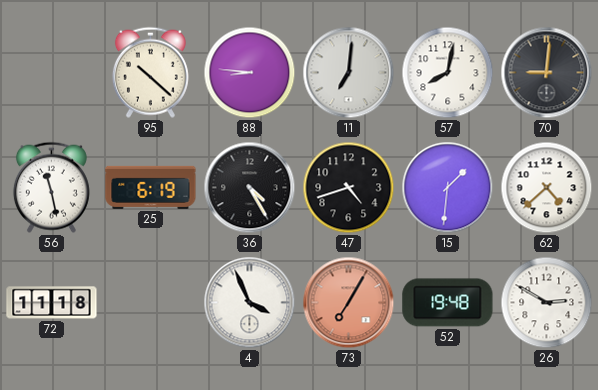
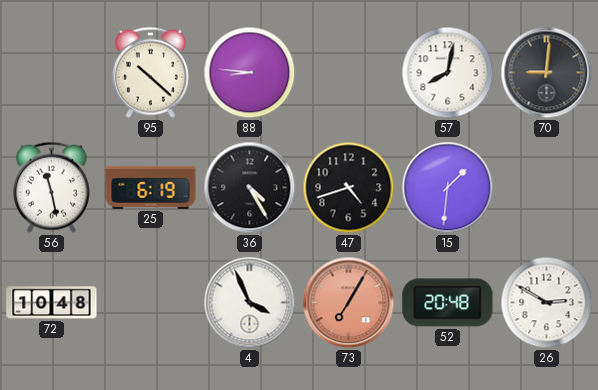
11: 7:01 -> none
62: 4:38 -> none
72: 11:18 -> 10:48
52: 19:48 -> 20:48
